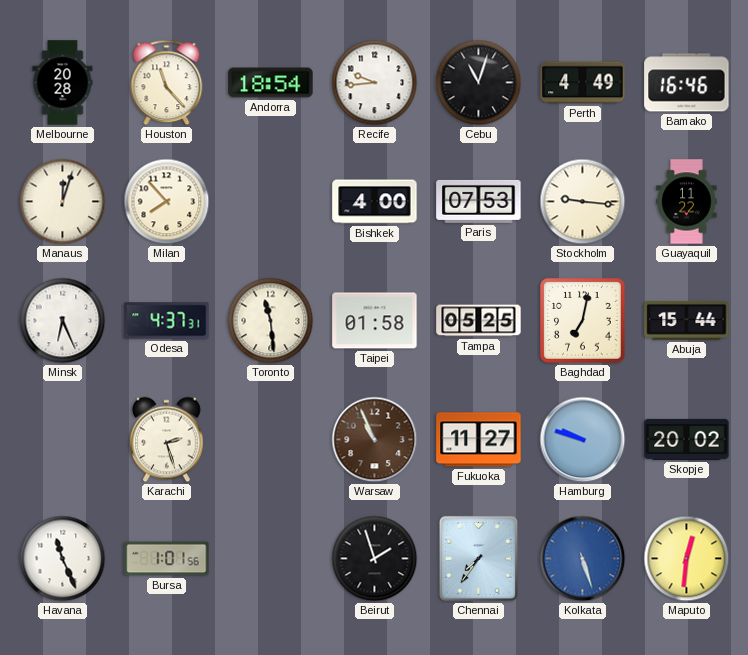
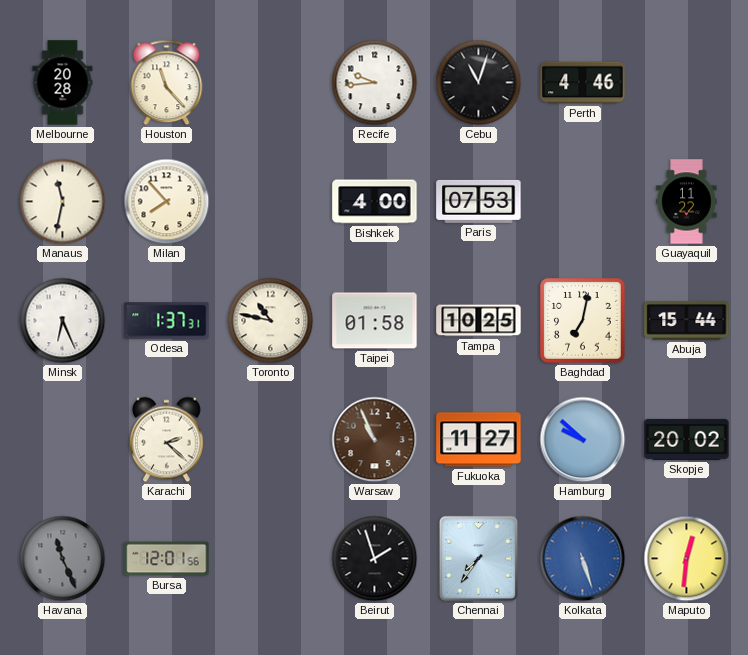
Andorra: 18:54 -> none
Perth: 4:49 -> 4:46
Bamako: 16:46 -> none
Manaus: 12:03 -> 11:32
Stockholm: 9:16 -> none
Odesa: 4:37 -> 1:37
Toronto: 11:29 -> 10:47
Tampa: 05:25 -> 10:25
Karachi: 2:27 -> 2:22
Hamburg: 9:48 -> 9:52
Havana dial: white -> grey
Bursa: 1:01 -> 12:01
